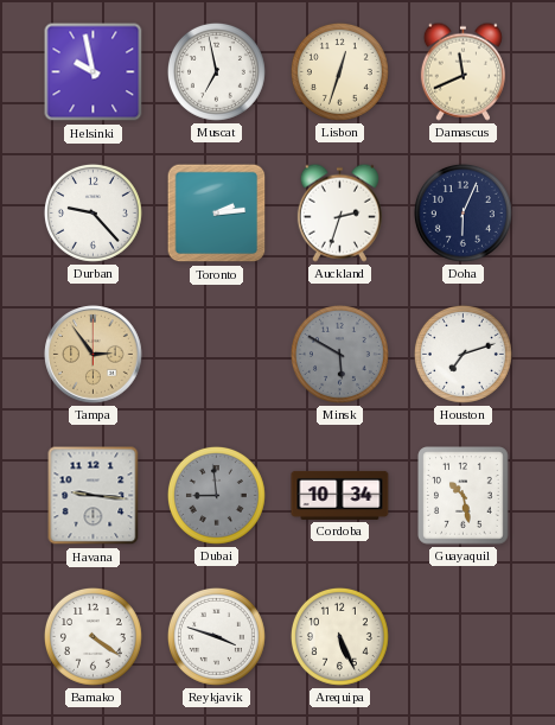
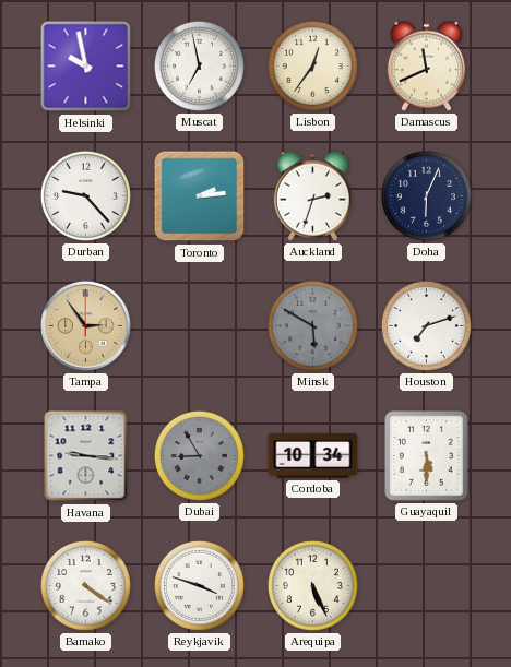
Lisbon: 12:33 -> 12:36
Dubai: 8:59 -> 8:55
Guayaquil: 10:28 -> 5:30
